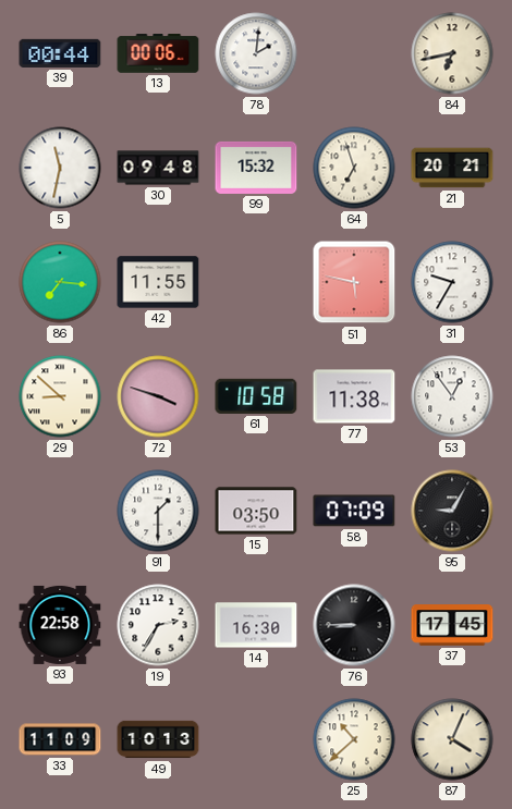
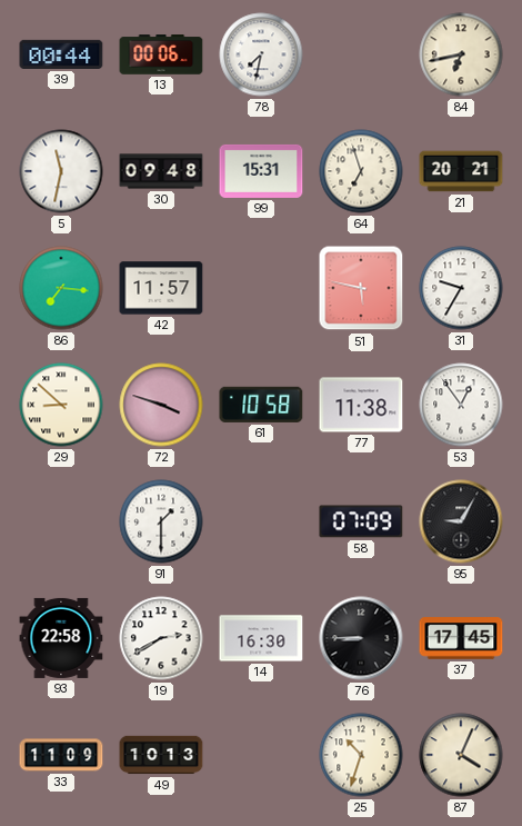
78: 2:01 -> 7:32
99: 15:32 -> 15:31
42: 11:55 -> 11:57
15: 03:50 -> none
19: 2:35 -> 2:40
25: 10:38 -> 10:33
